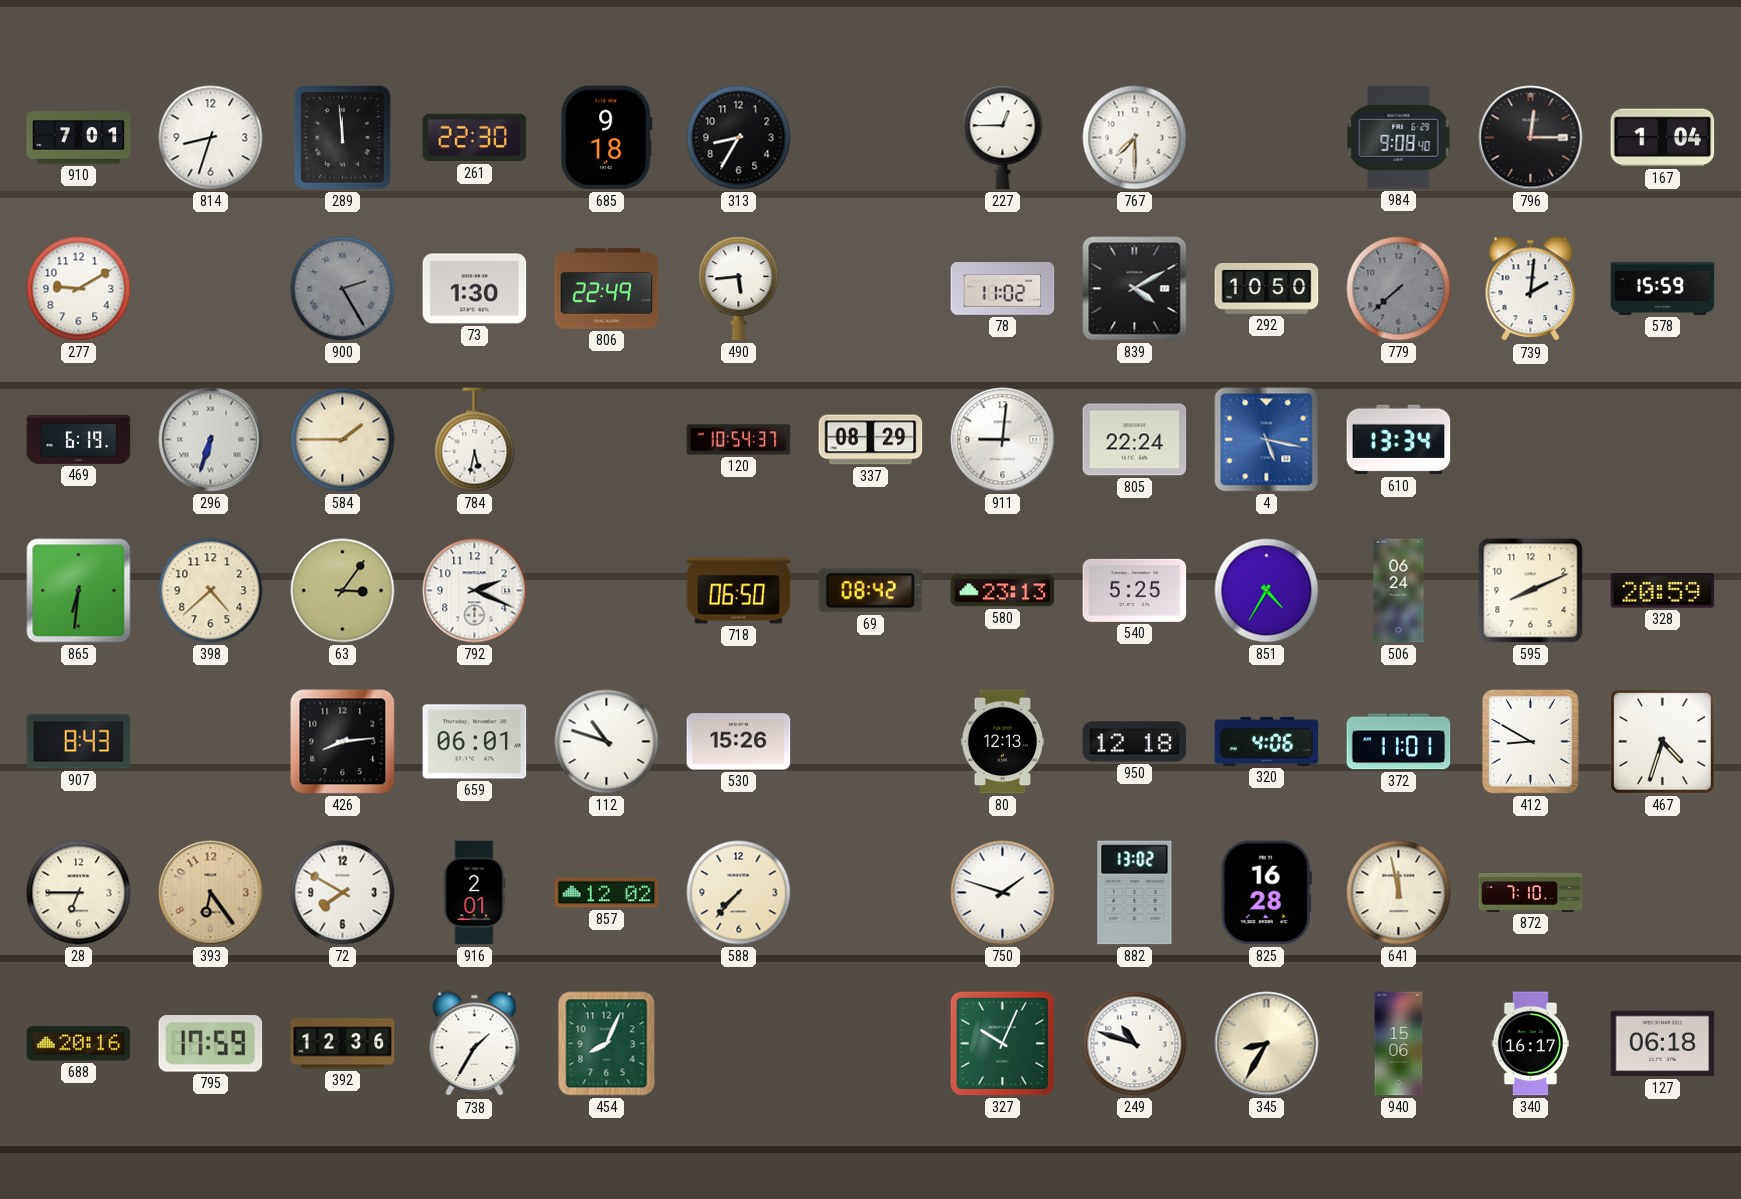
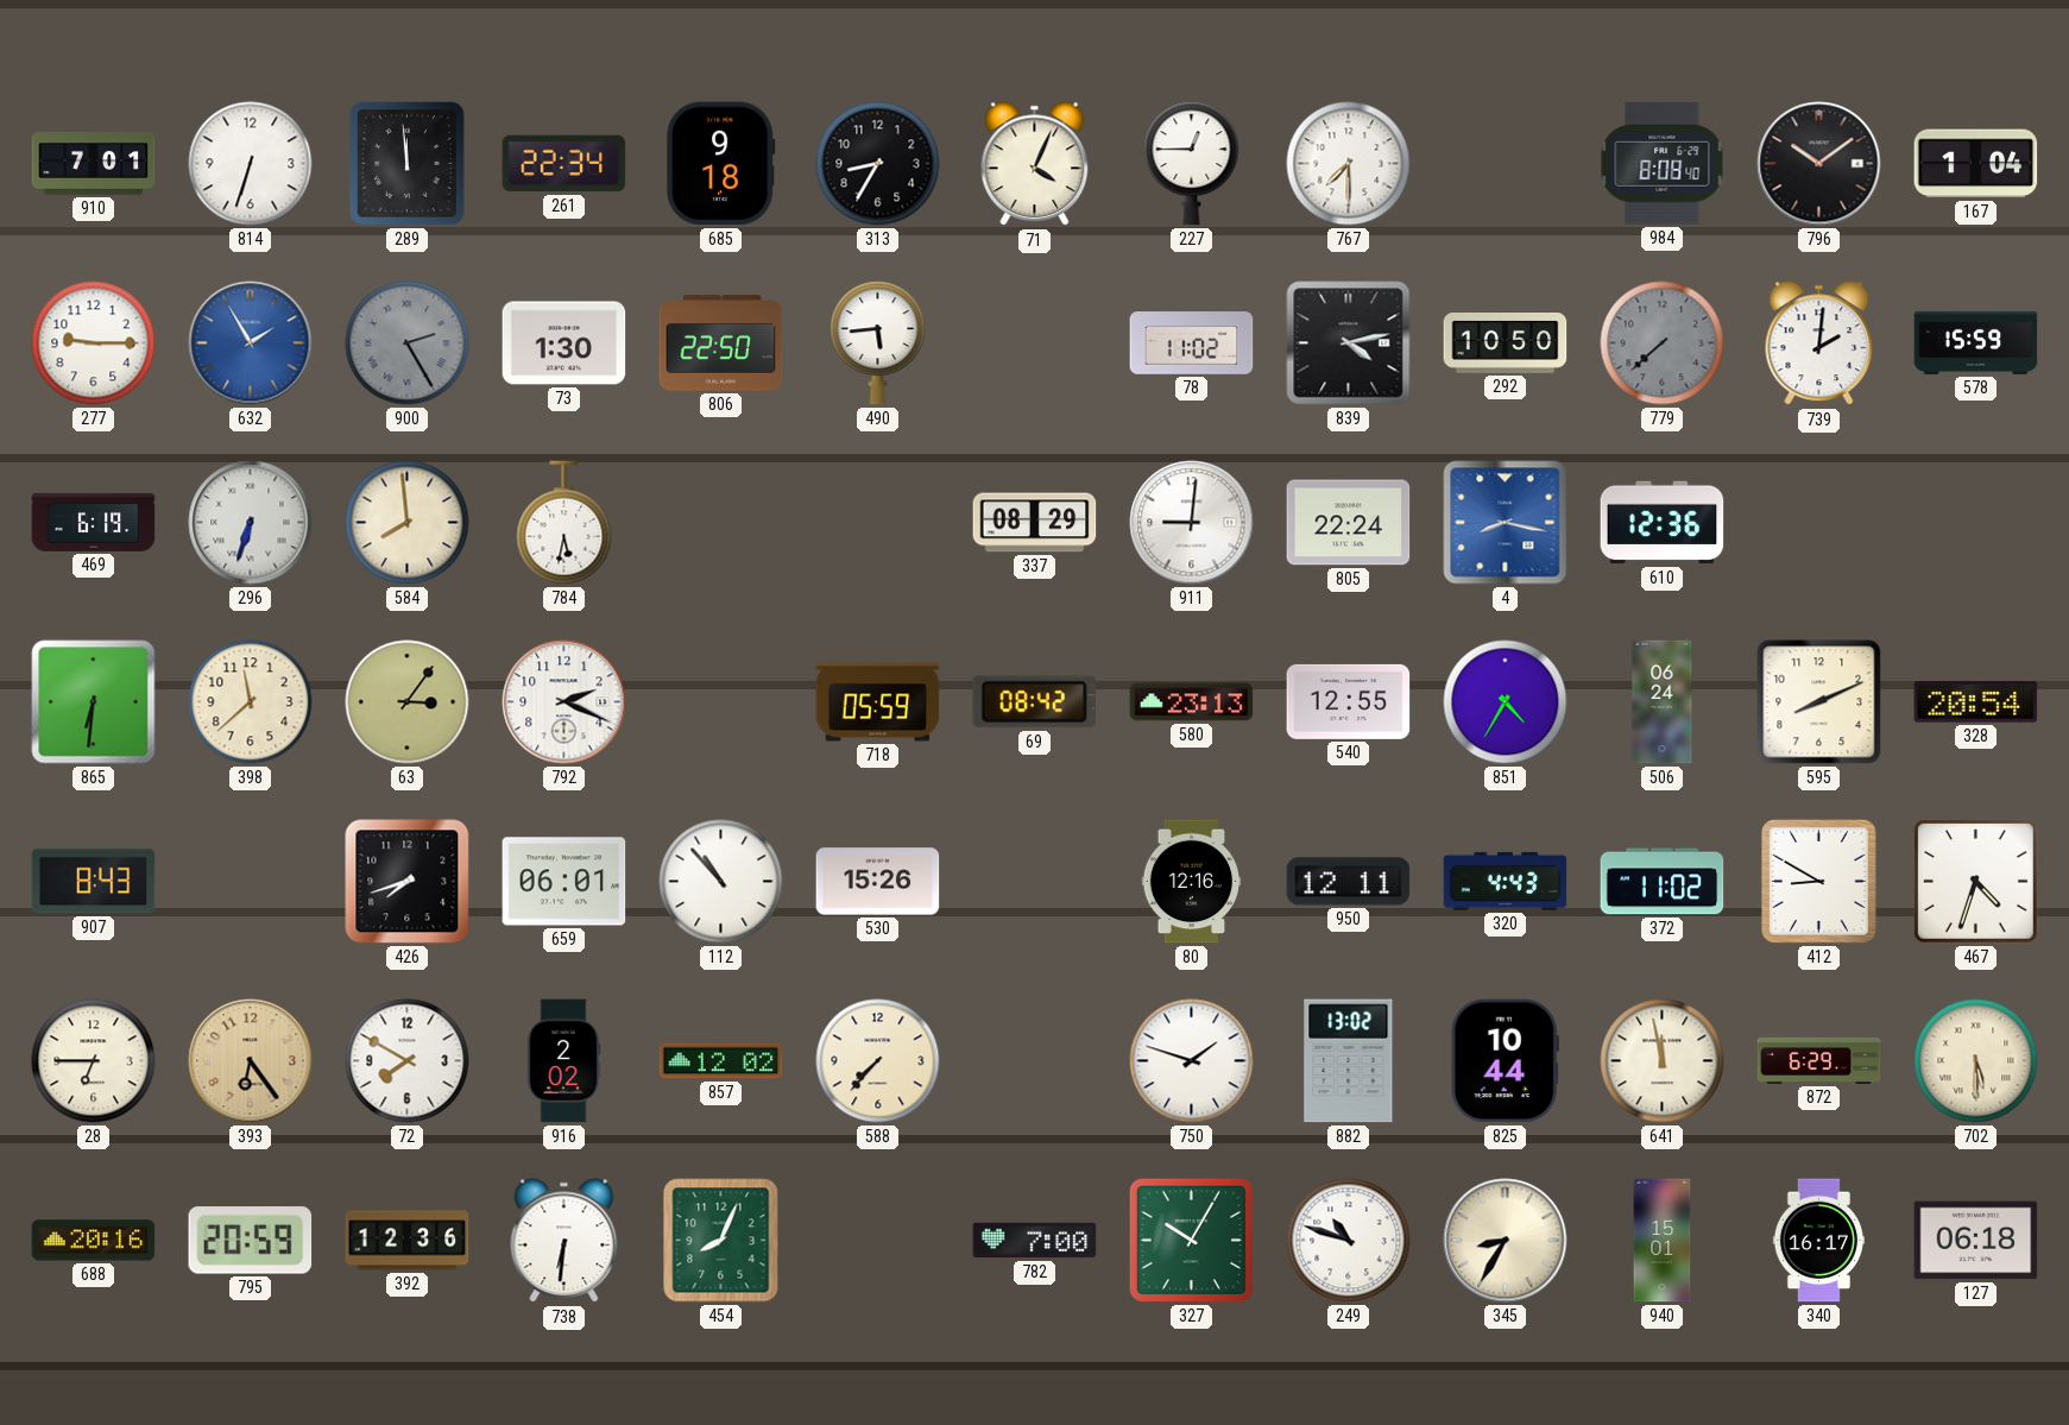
814: 8:33 -> 6:33
261: 22:30 -> 22:34
71: none -> 4:04
984: 9:08 -> 8:08
796: 12:15 -> 10:09
277: 9:10 -> 9:15
632: none -> 1:55
806: 22:49 -> 22:50
839: 4:10 -> 4:13
584: 1:45 -> 7:59
120: 10:54 -> none
4: 5:17 -> 8:17
610: 13:34 -> 12:36
398: 4:38 -> 11:38
718: 06:50 -> 05:59
540: 5:25 -> 12:55
328: 20:59 -> 20:54
426: 8:14 -> 7:42
112: 10:48 -> 10:53
80: 12:13 -> 12:16
950: 12:18 -> 12:11
320: 4:06 -> 4:43
372: 11:01 -> 11:02
916: 2:01 -> 2:02
825: 16:28 -> 10:44
872: 7:10 -> 6:29
702: none -> 5:30
795: 17:59 -> 20:59
738: 1:35 -> 6:31
782: none -> 7:00
327: 10:04 -> 10:05
940: 15:06 -> 15:01
